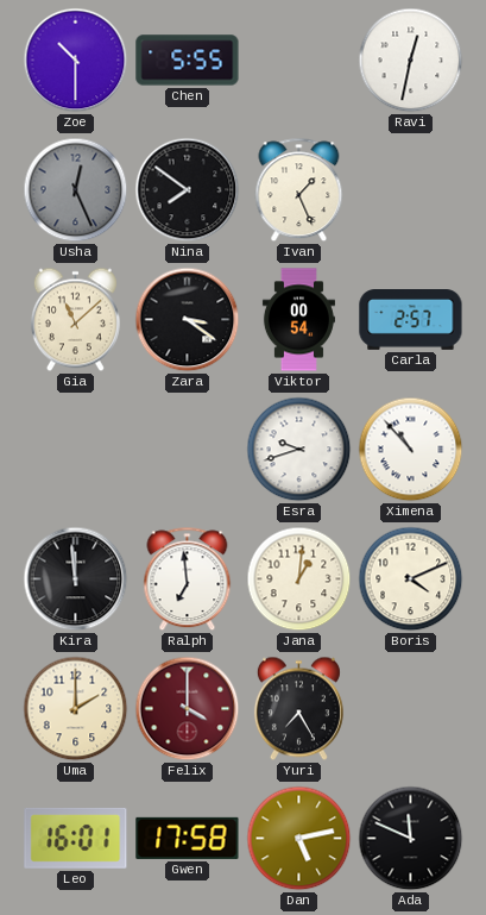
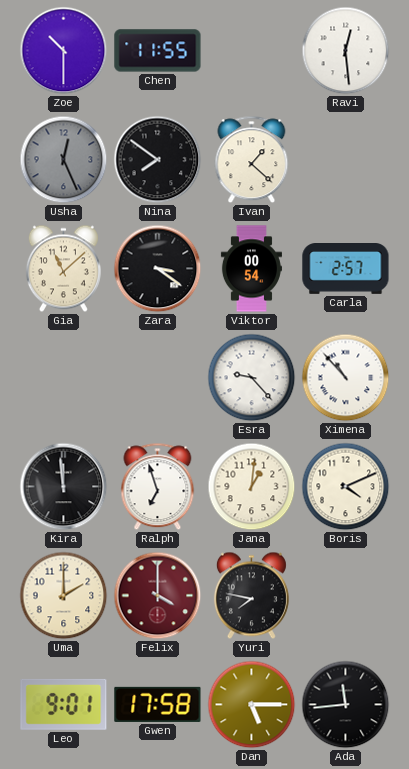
Chen: 5:55 -> 11:55
Ravi: 12:32 -> 12:29
Ivan: 1:26 -> 1:22
Esra: 9:42 -> 9:23
Ralph: 6:59 -> 6:57
Yuri: 7:25 -> 7:47
Leo: 16:01 -> 9:01
Dan: 5:13 -> 5:15
Ada: 11:49 -> 11:44
